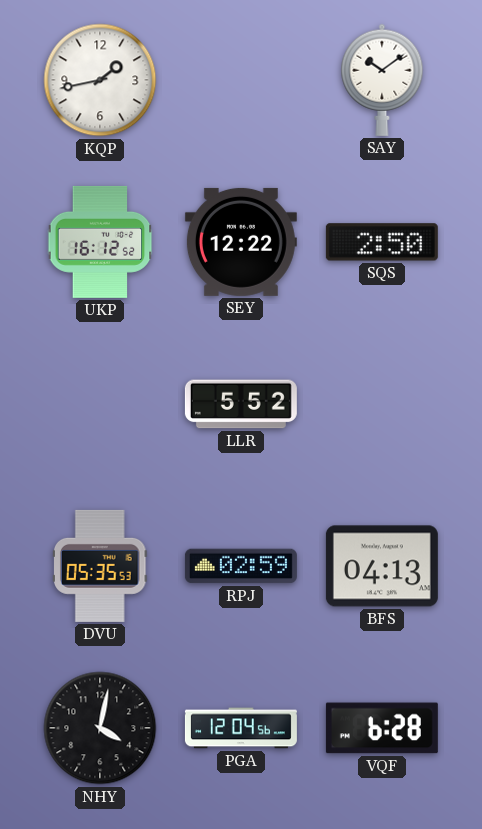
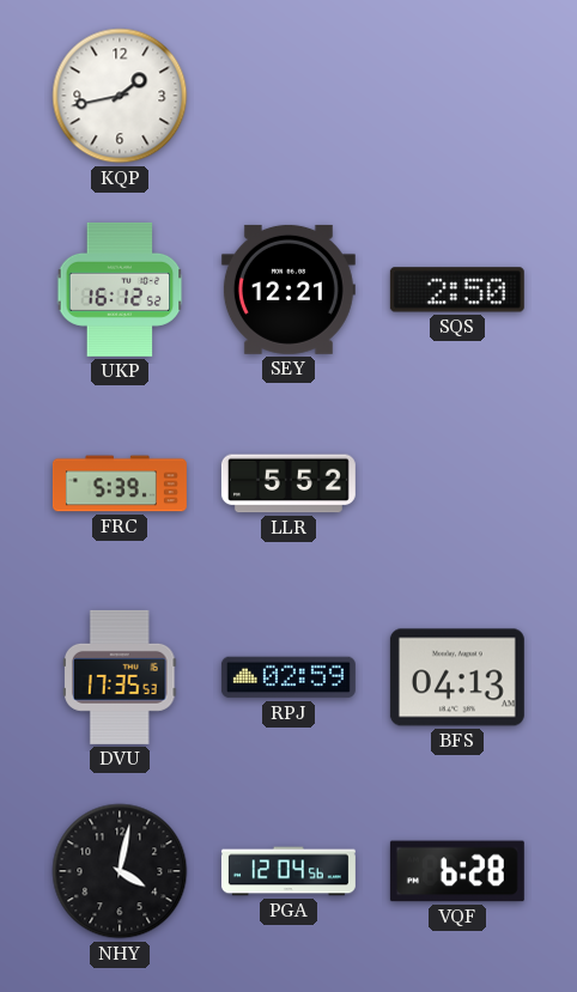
SAY: 10:09 -> none
SEY: 12:22 -> 12:21
FRC: none -> 5:39
DVU: 05:35 -> 17:35
